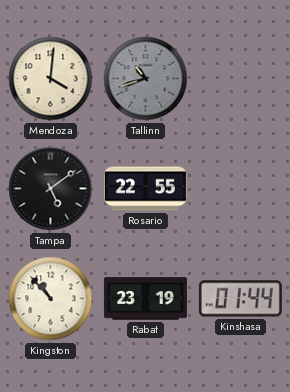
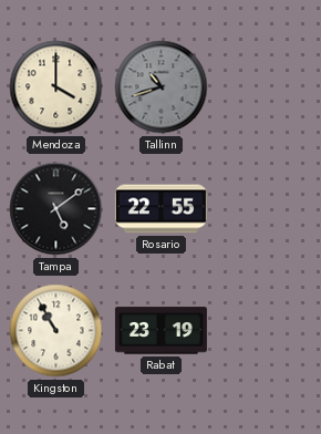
Mendoza: 4:01 -> 4:00
Kingston: 10:53 -> 10:55
Kinshasa: 01:44 -> none
